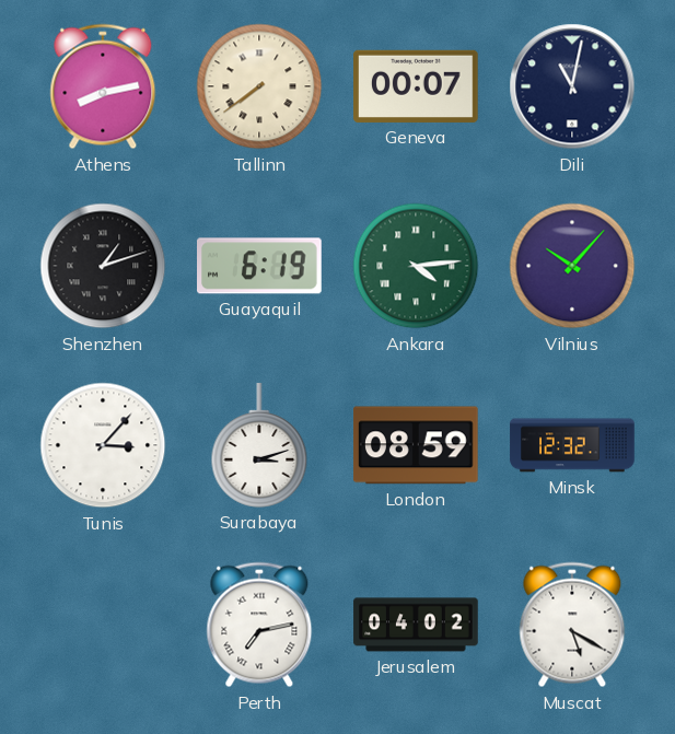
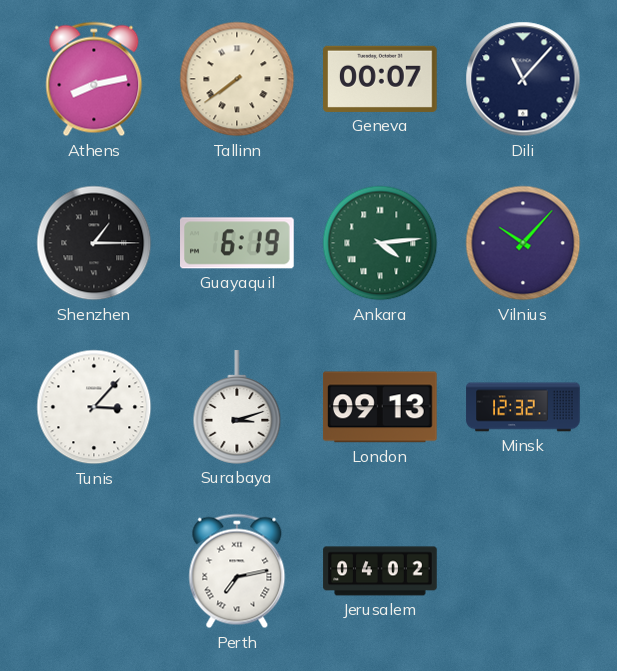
Dili: 11:02 -> 11:07
Shenzhen: 1:12 -> 1:15
London: 08:59 -> 09:13
Muscat: 5:20 -> none
